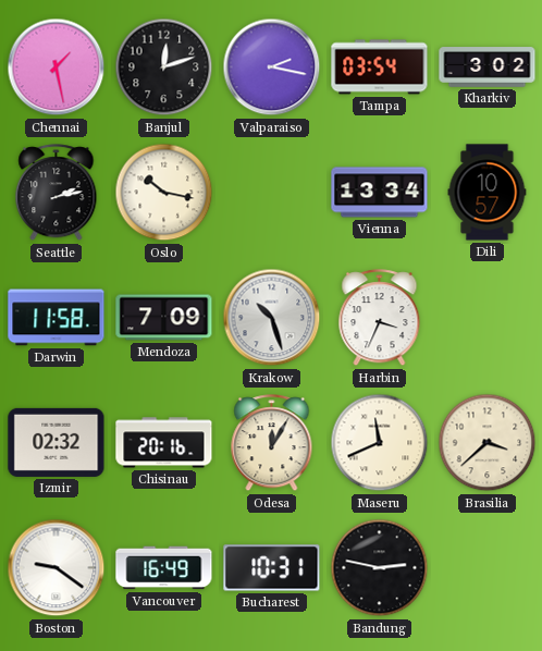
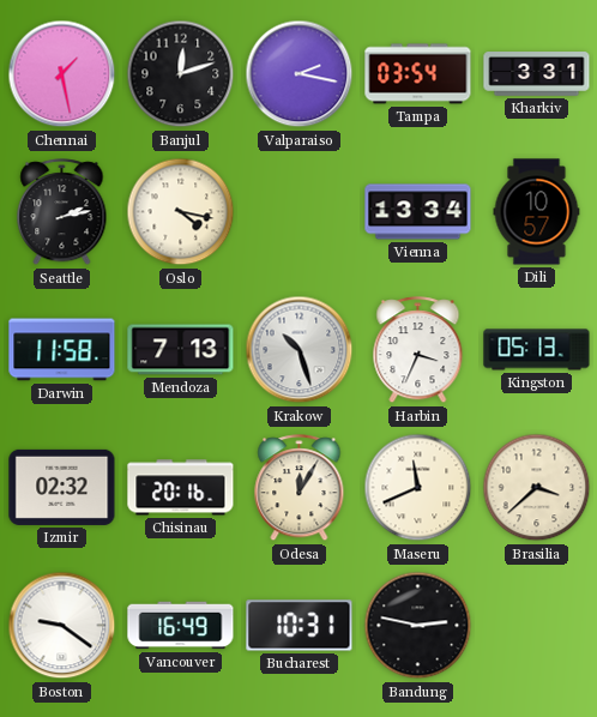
Kharkiv: 3:02 -> 3:31
Oslo: 10:17 -> 4:17
Mendoza: 7:09 -> 7:13
Kingston: none -> 05:13
